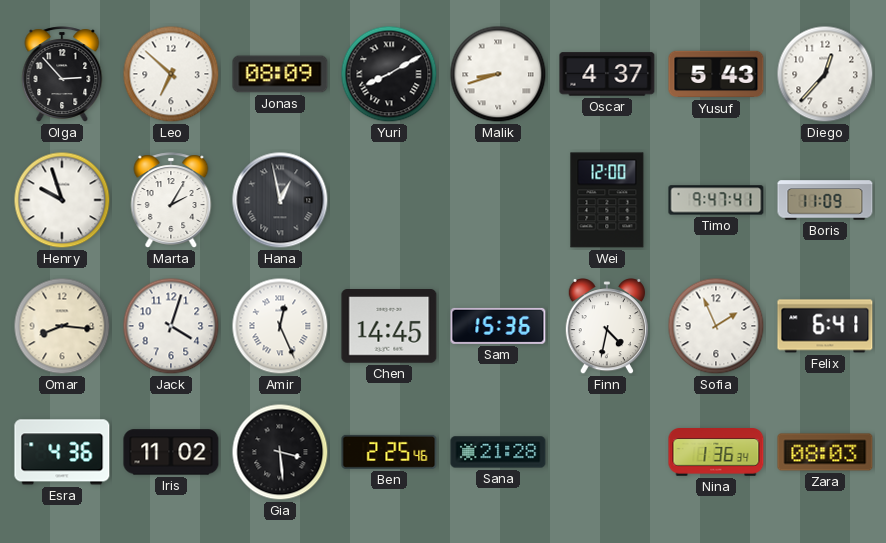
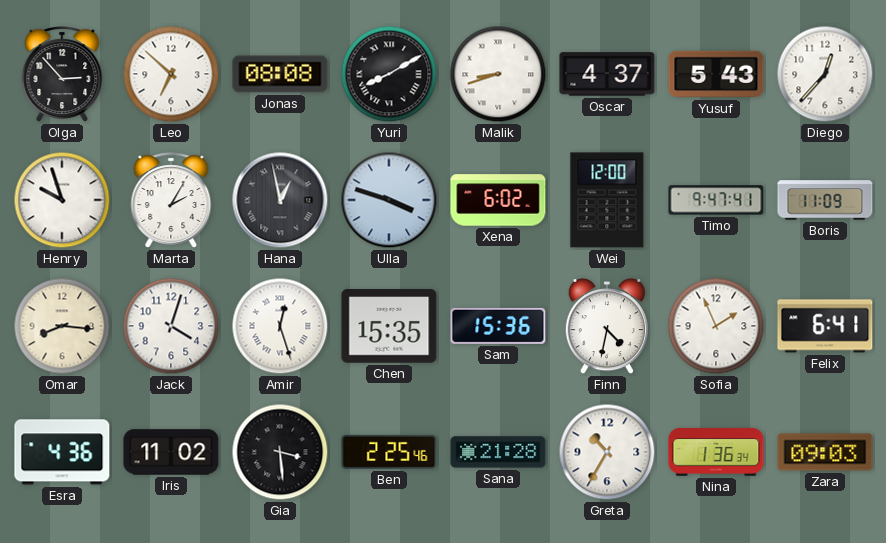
Jonas: 08:09 -> 08:08
Ulla: none -> 3:48
Xena: none -> 6:02
Amir: 12:26 -> 12:27
Chen: 14:45 -> 15:35
Greta: none -> 10:35
Zara: 08:03 -> 09:03
